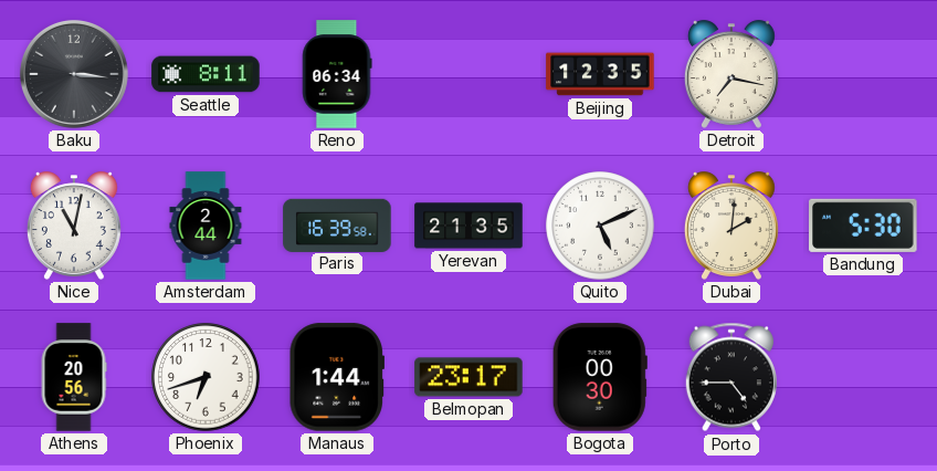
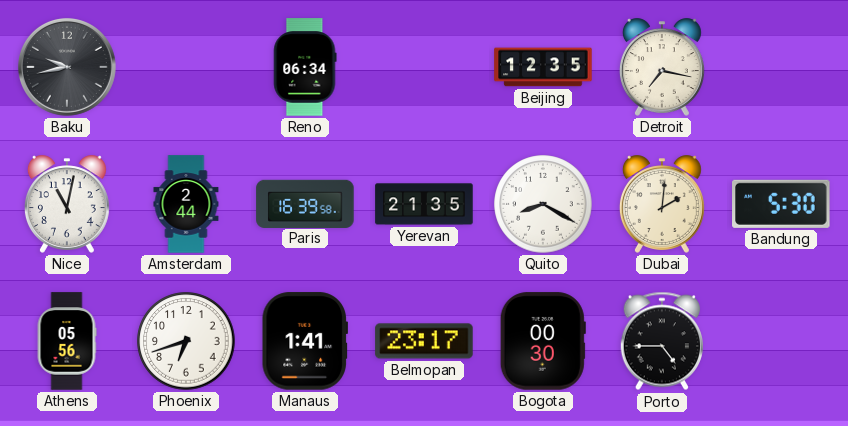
Baku: 3:16 -> 9:43
Seattle: 8:11 -> none
Quito: 5:11 -> 8:20
Athens: 20:56 -> 05:56
Manaus: 1:44 -> 1:41
